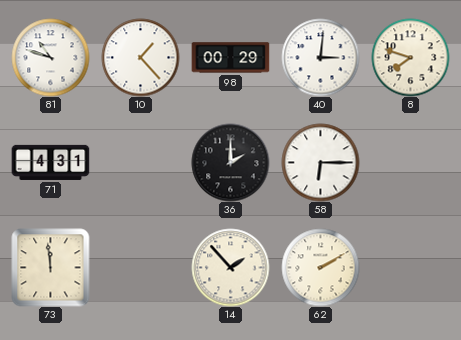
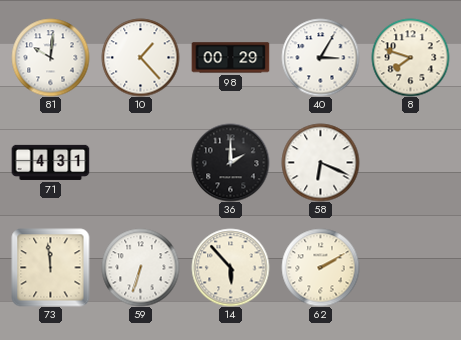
81: 10:48 -> 10:01
40: 3:01 -> 3:05
58: 6:15 -> 6:19
59: none -> 6:33
14: 1:53 -> 5:53
